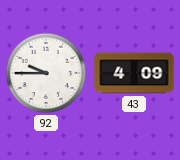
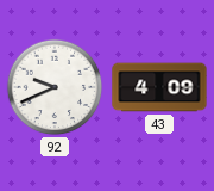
92: 9:45 -> 9:41
